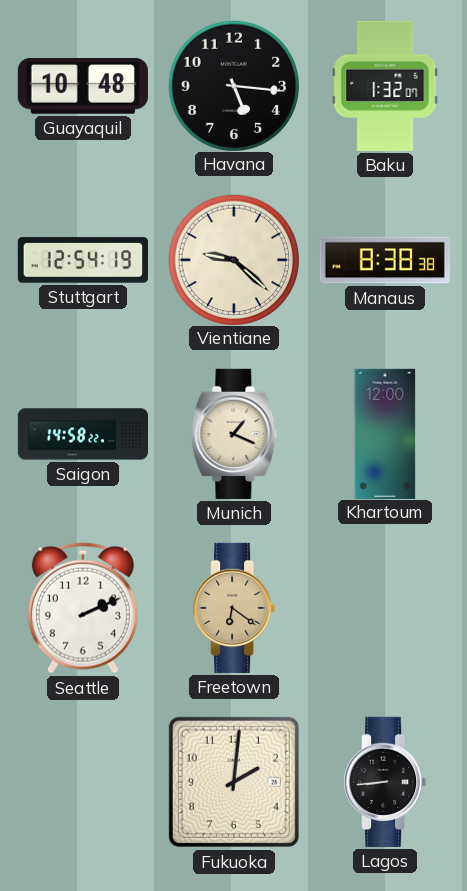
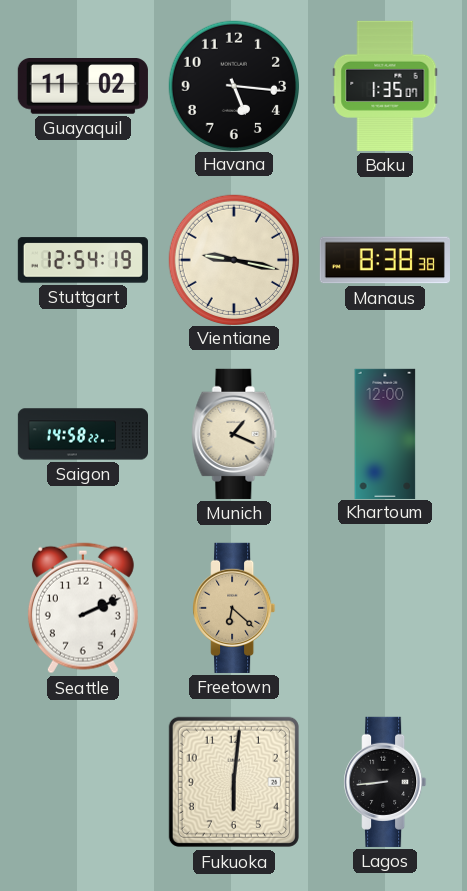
Guayaquil: 10:48 -> 11:02
Baku: 1:32 -> 1:35
Vientiane: 9:22 -> 9:17
Freetown: 6:21 -> 6:22
Fukuoka: 2:01 -> 6:01
